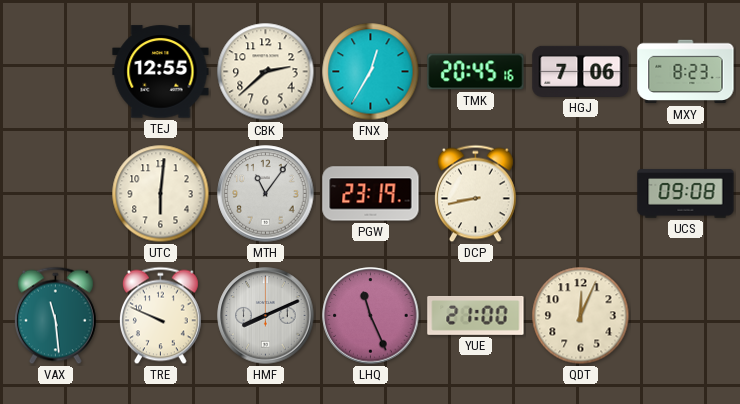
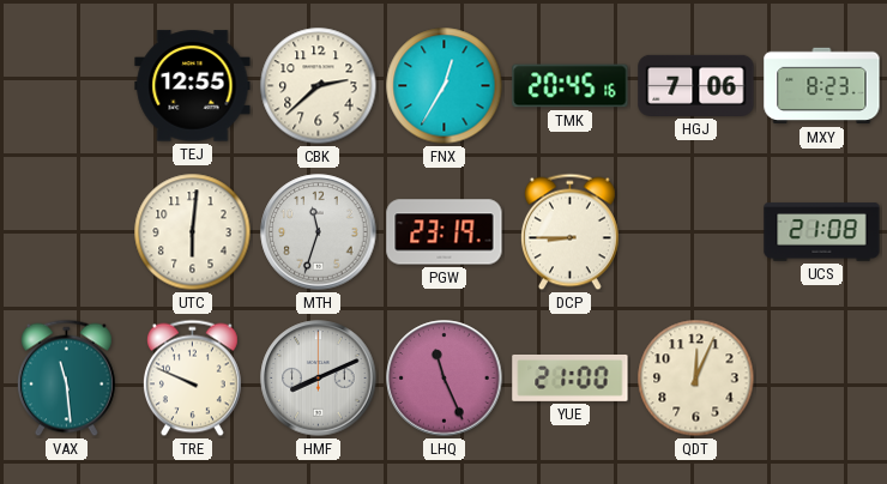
MTH: 11:06 -> 11:33
DCP: 8:43 -> 8:45
UCS: 09:08 -> 21:08
